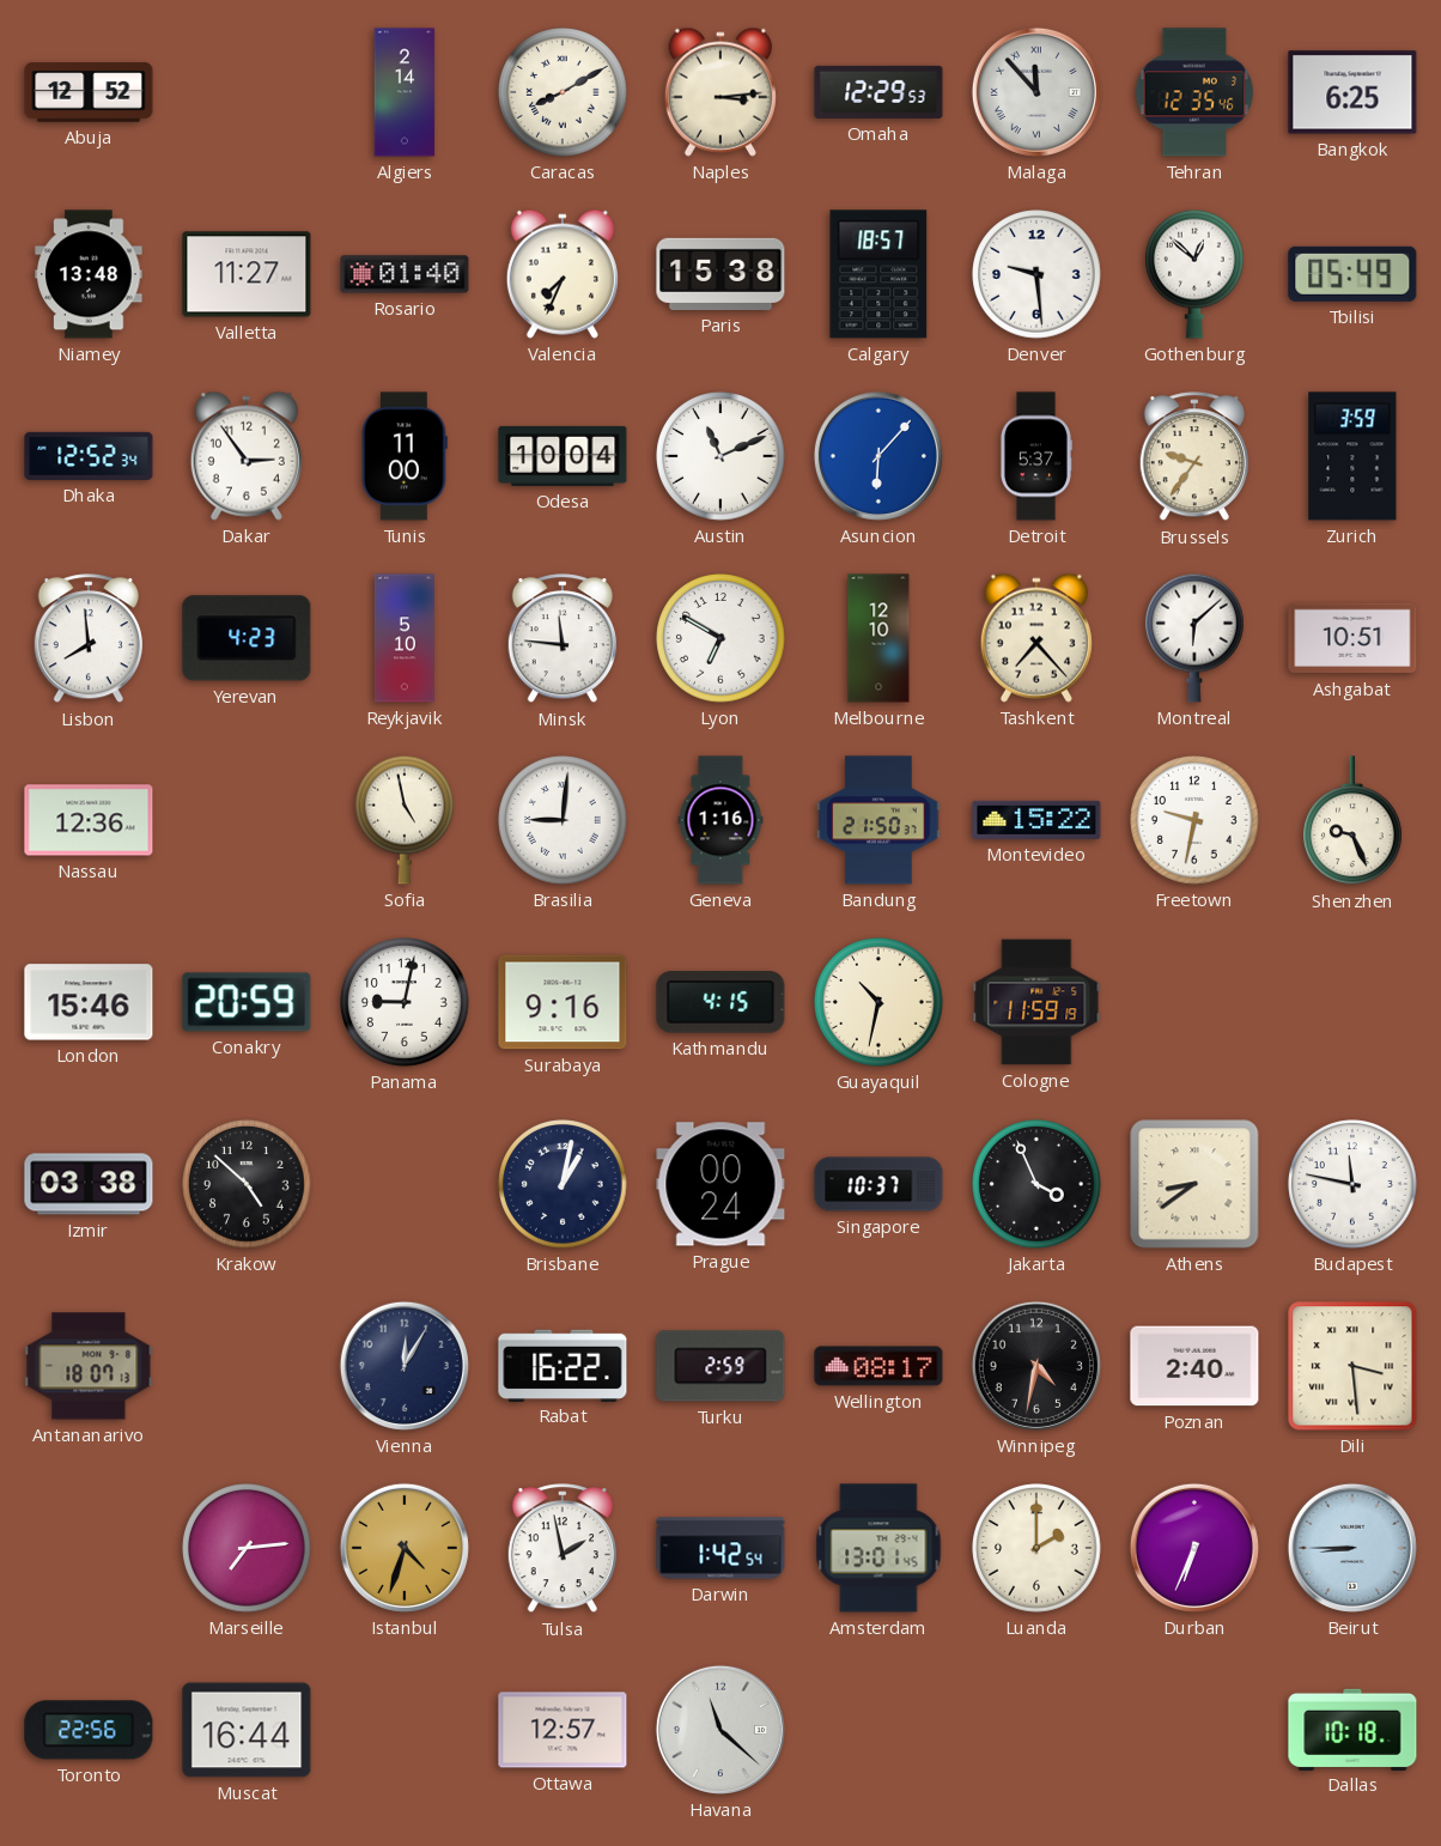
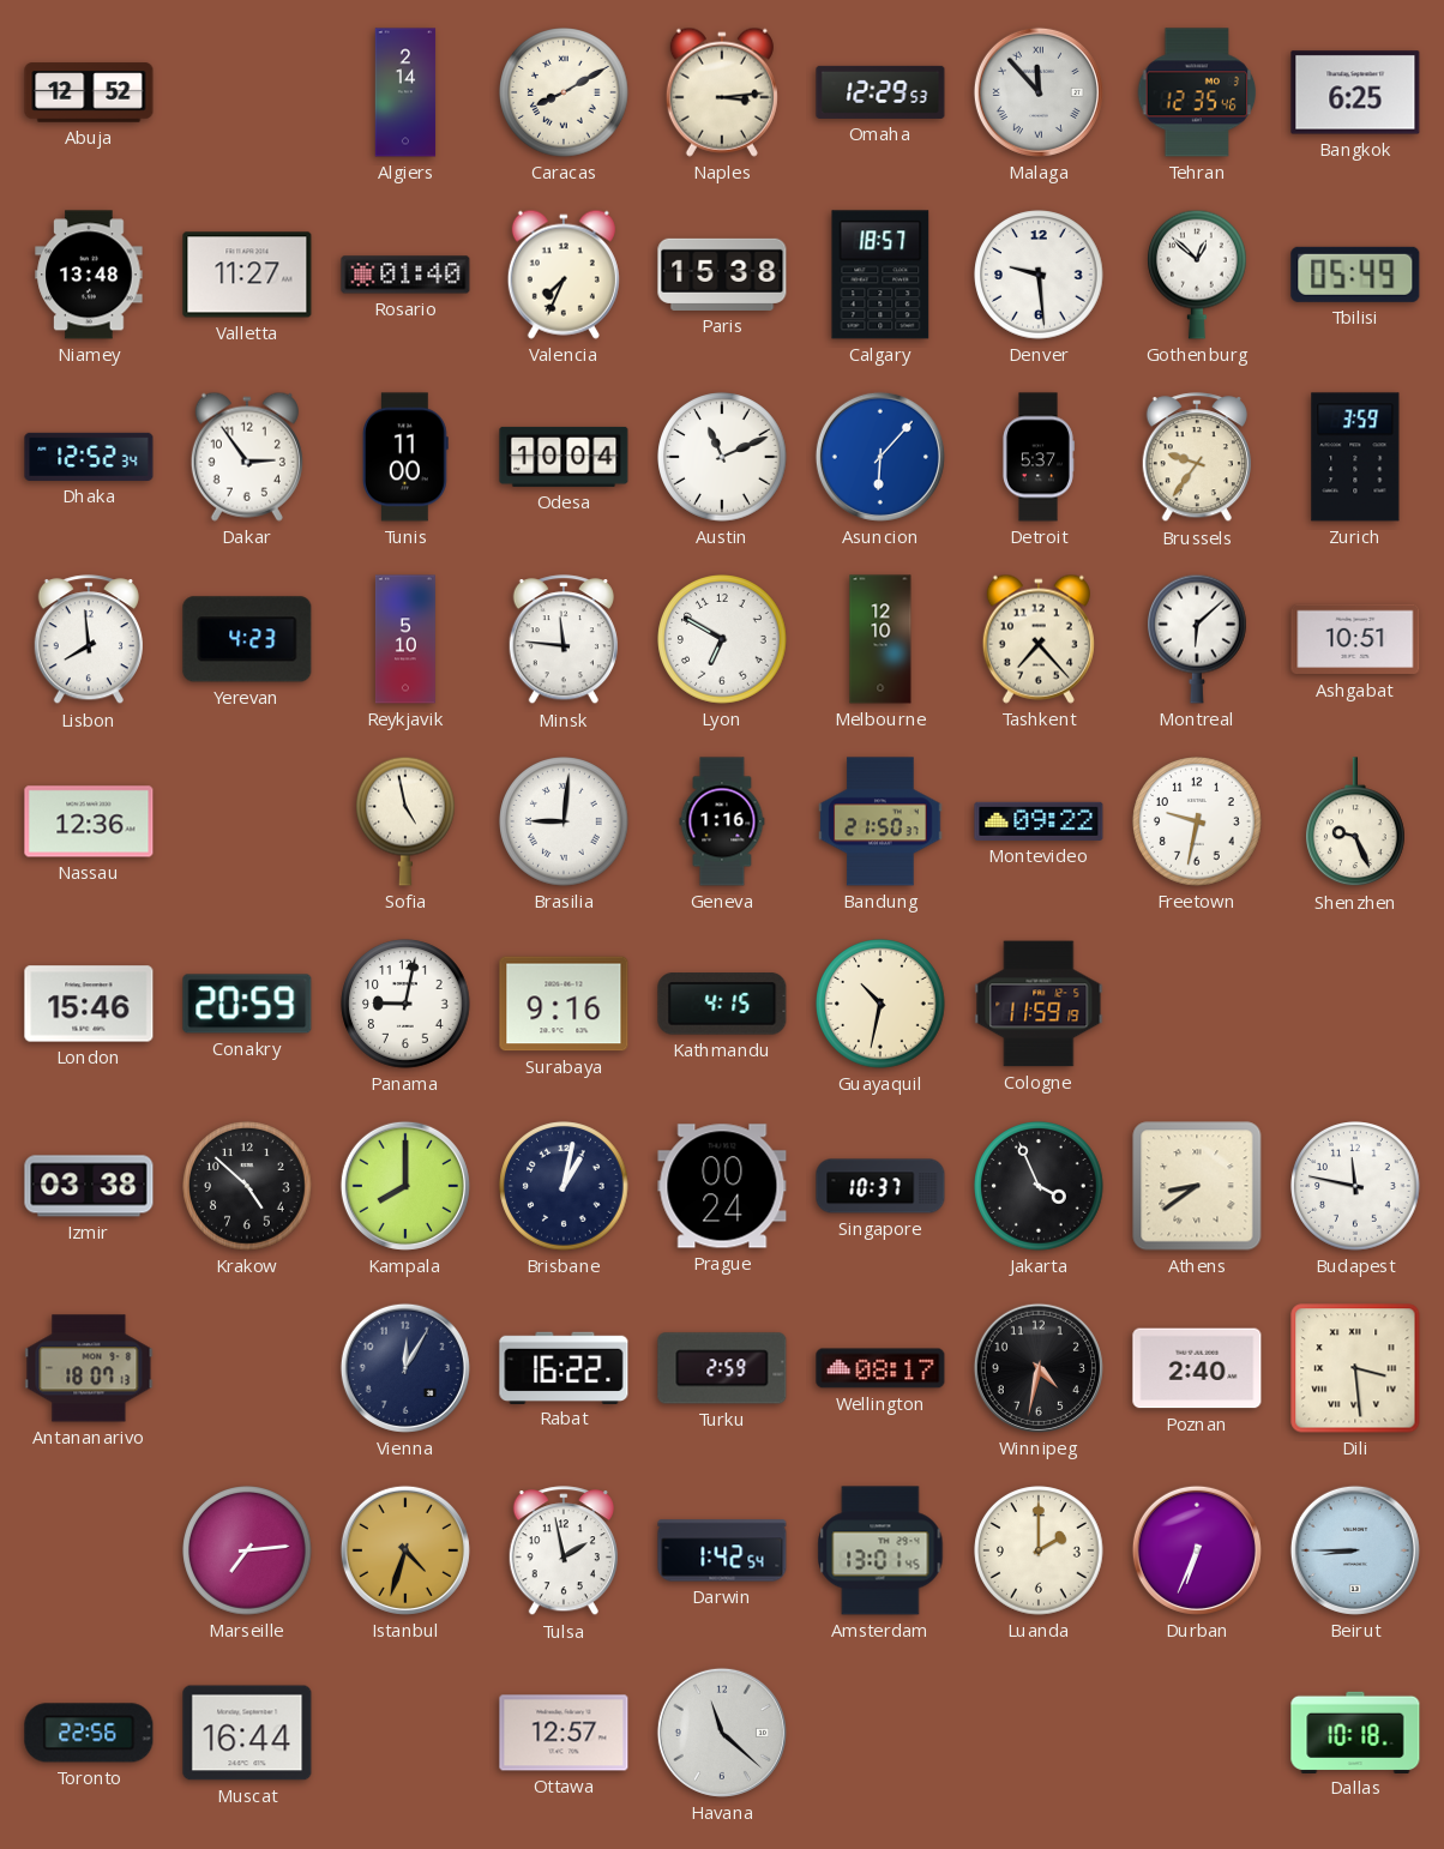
Montevideo: 15:22 -> 09:22
Kampala: none -> 8:00
